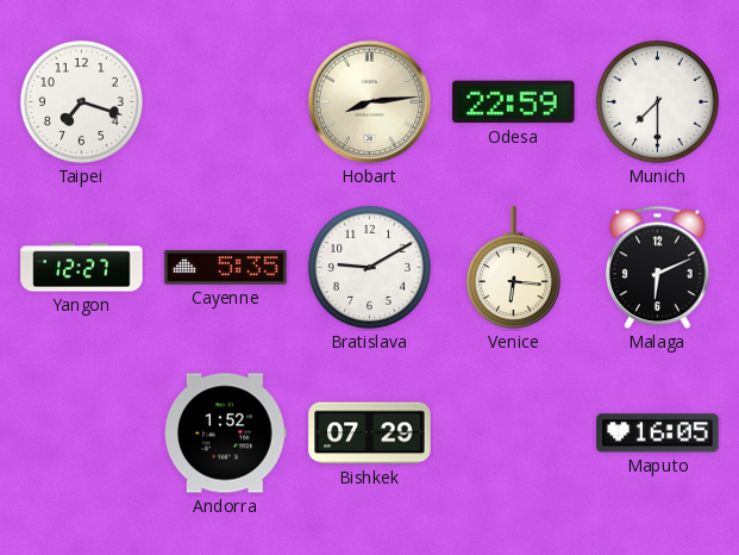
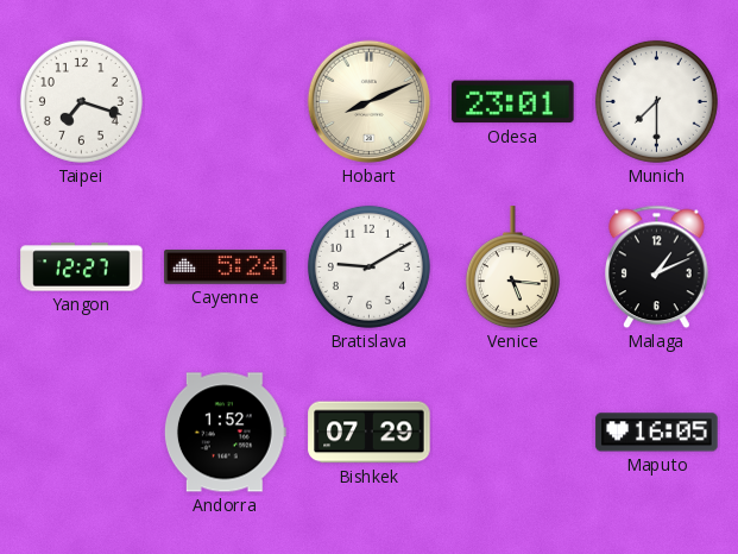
Hobart: 8:14 -> 8:11
Odesa: 22:59 -> 23:01
Cayenne: 5:35 -> 5:24
Venice: 6:16 -> 5:16
Malaga: 6:11 -> 1:11
